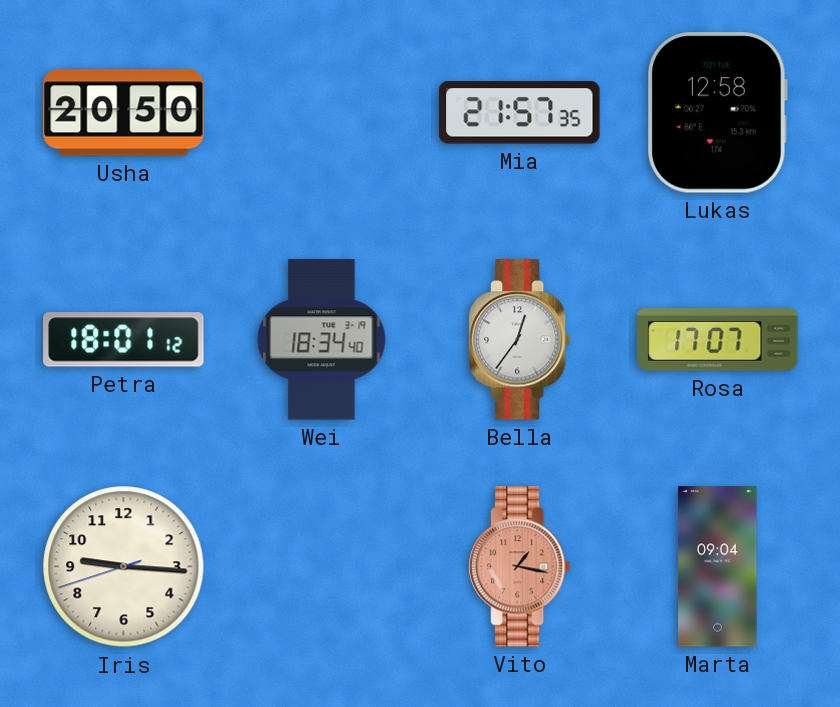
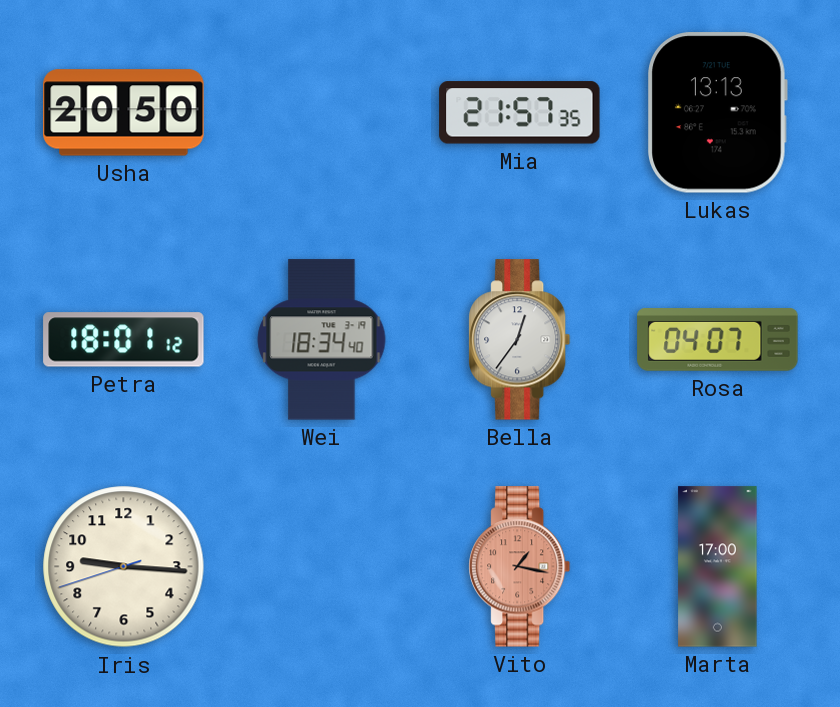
Lukas: 12:58 -> 13:13
Rosa: 17:07 -> 04:07
Marta: 09:04 -> 17:00
